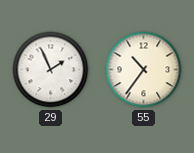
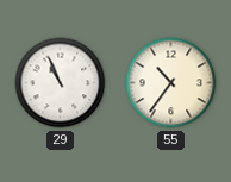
29: 1:56 -> 10:56
